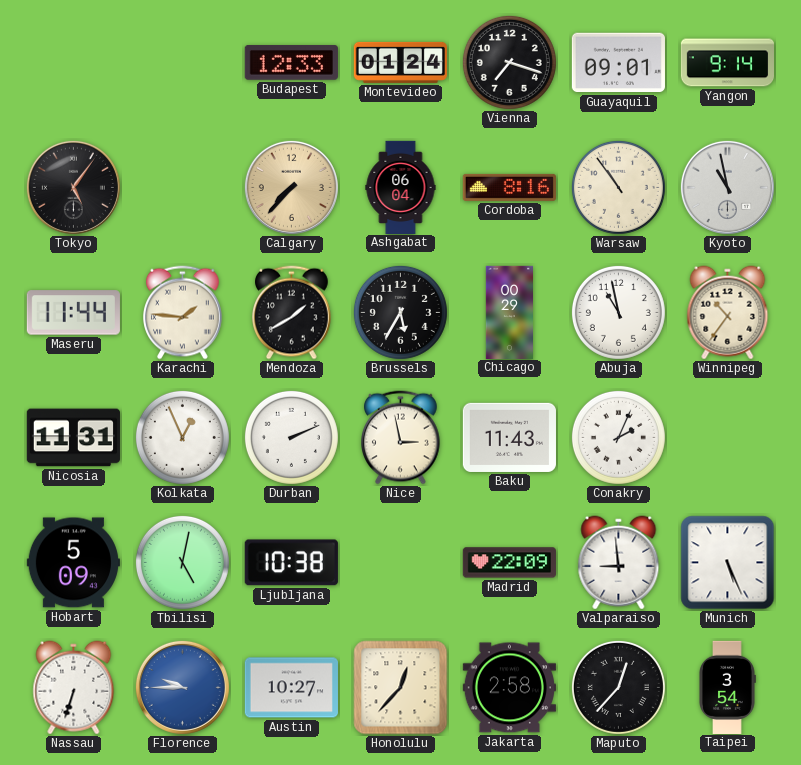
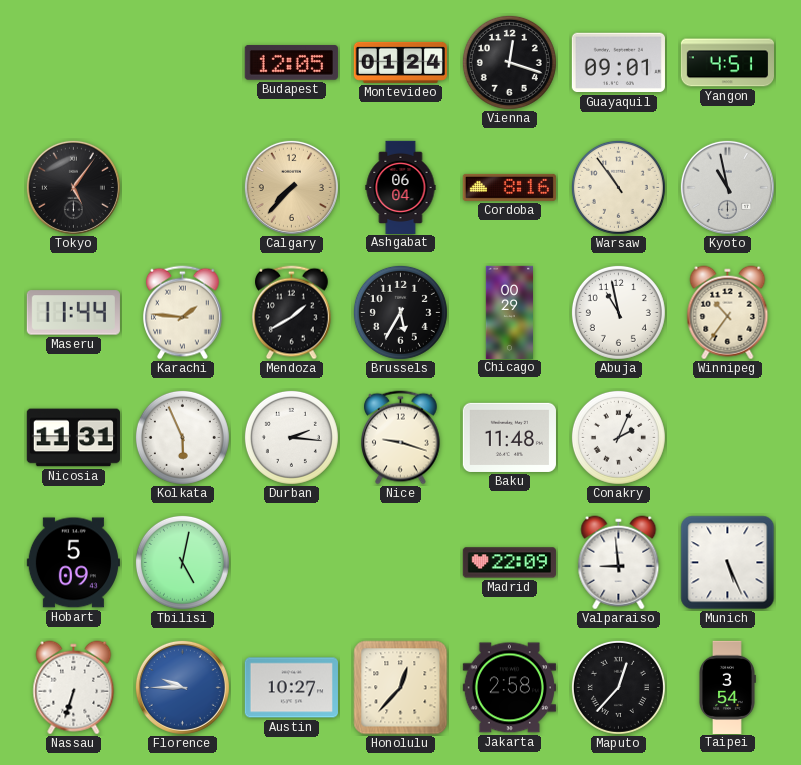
Budapest: 12:33 -> 12:05
Vienna: 7:18 -> 12:18
Yangon: 9:14 -> 4:51
Kolkata: 12:56 -> 5:56
Durban: 2:11 -> 2:16
Nice: 2:58 -> 9:18
Baku: 11:43 -> 11:48
Ljubljana: 10:38 -> none
